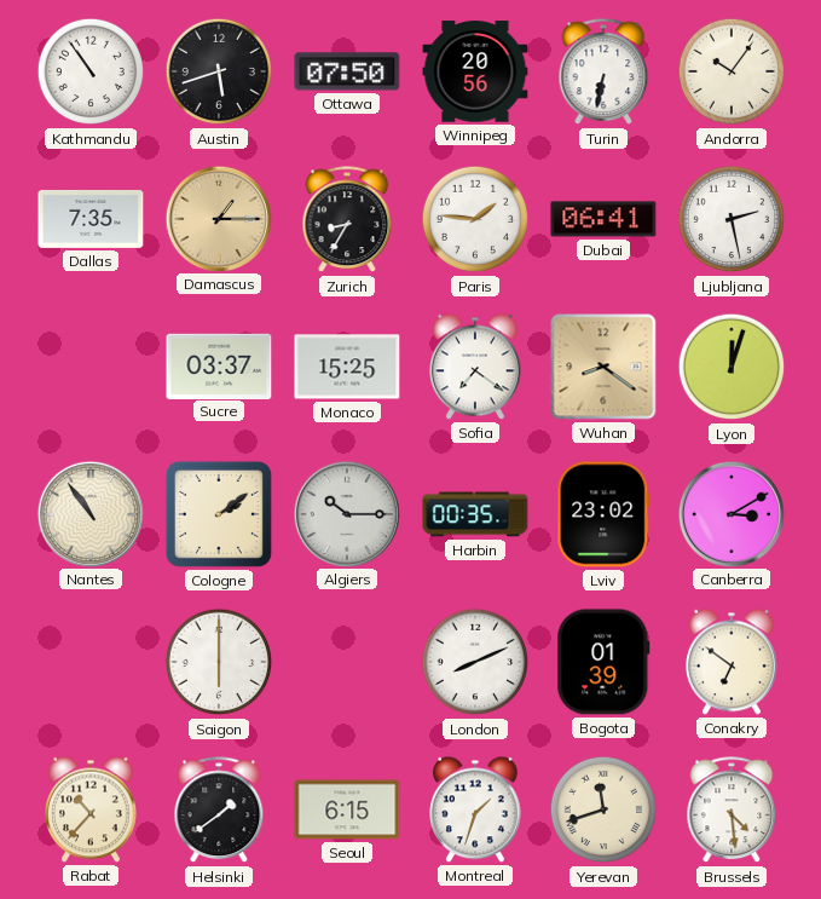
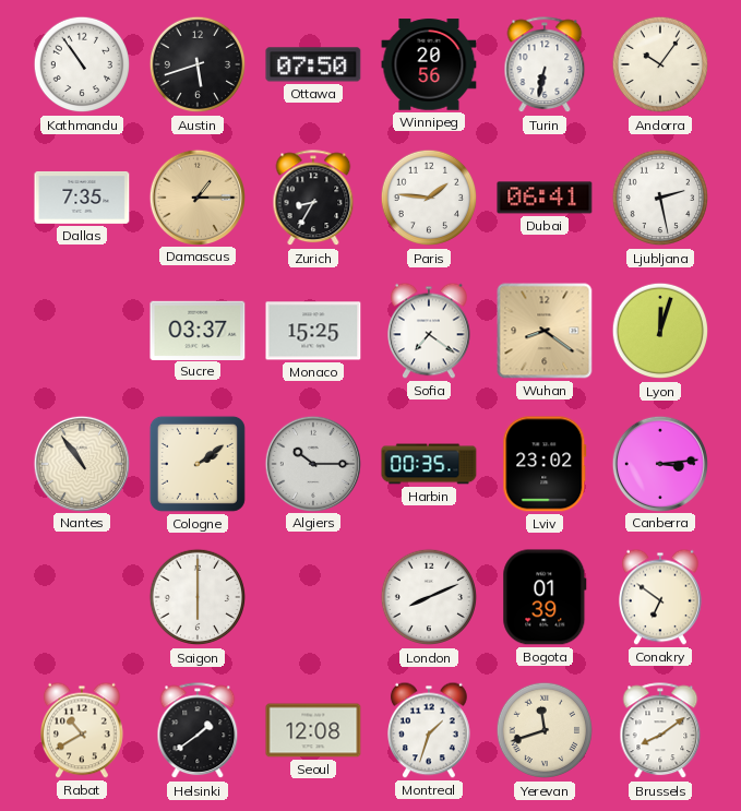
Canberra: 3:10 -> 3:14
Rabat: 10:37 -> 10:40
Seoul: 6:15 -> 12:08
Brussels: 4:29 -> 8:09
